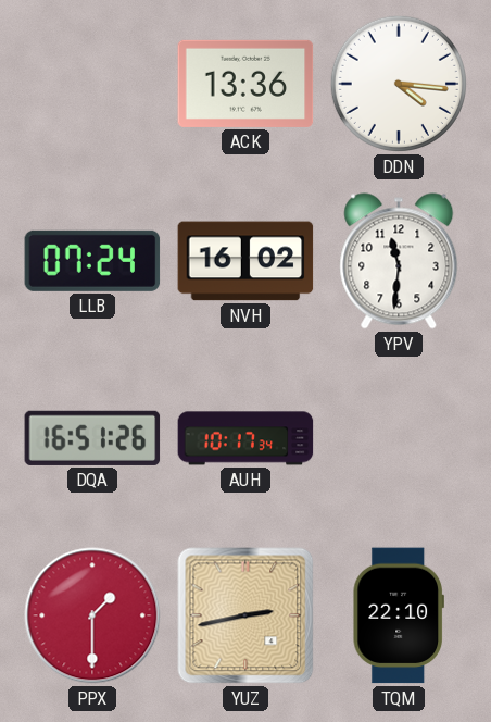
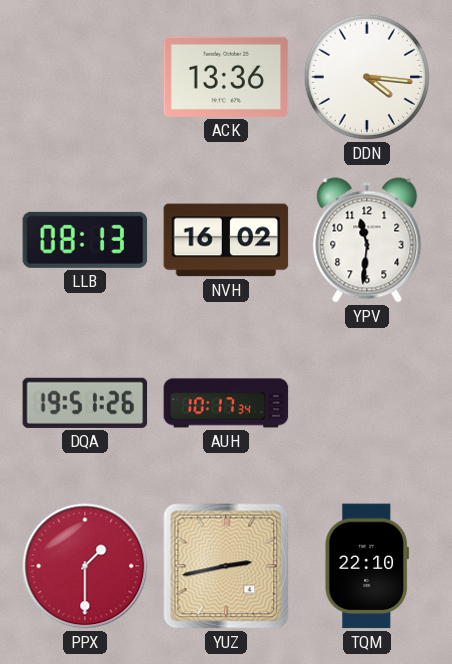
LLB: 07:24 -> 08:13
DQA: 16:51 -> 19:51
